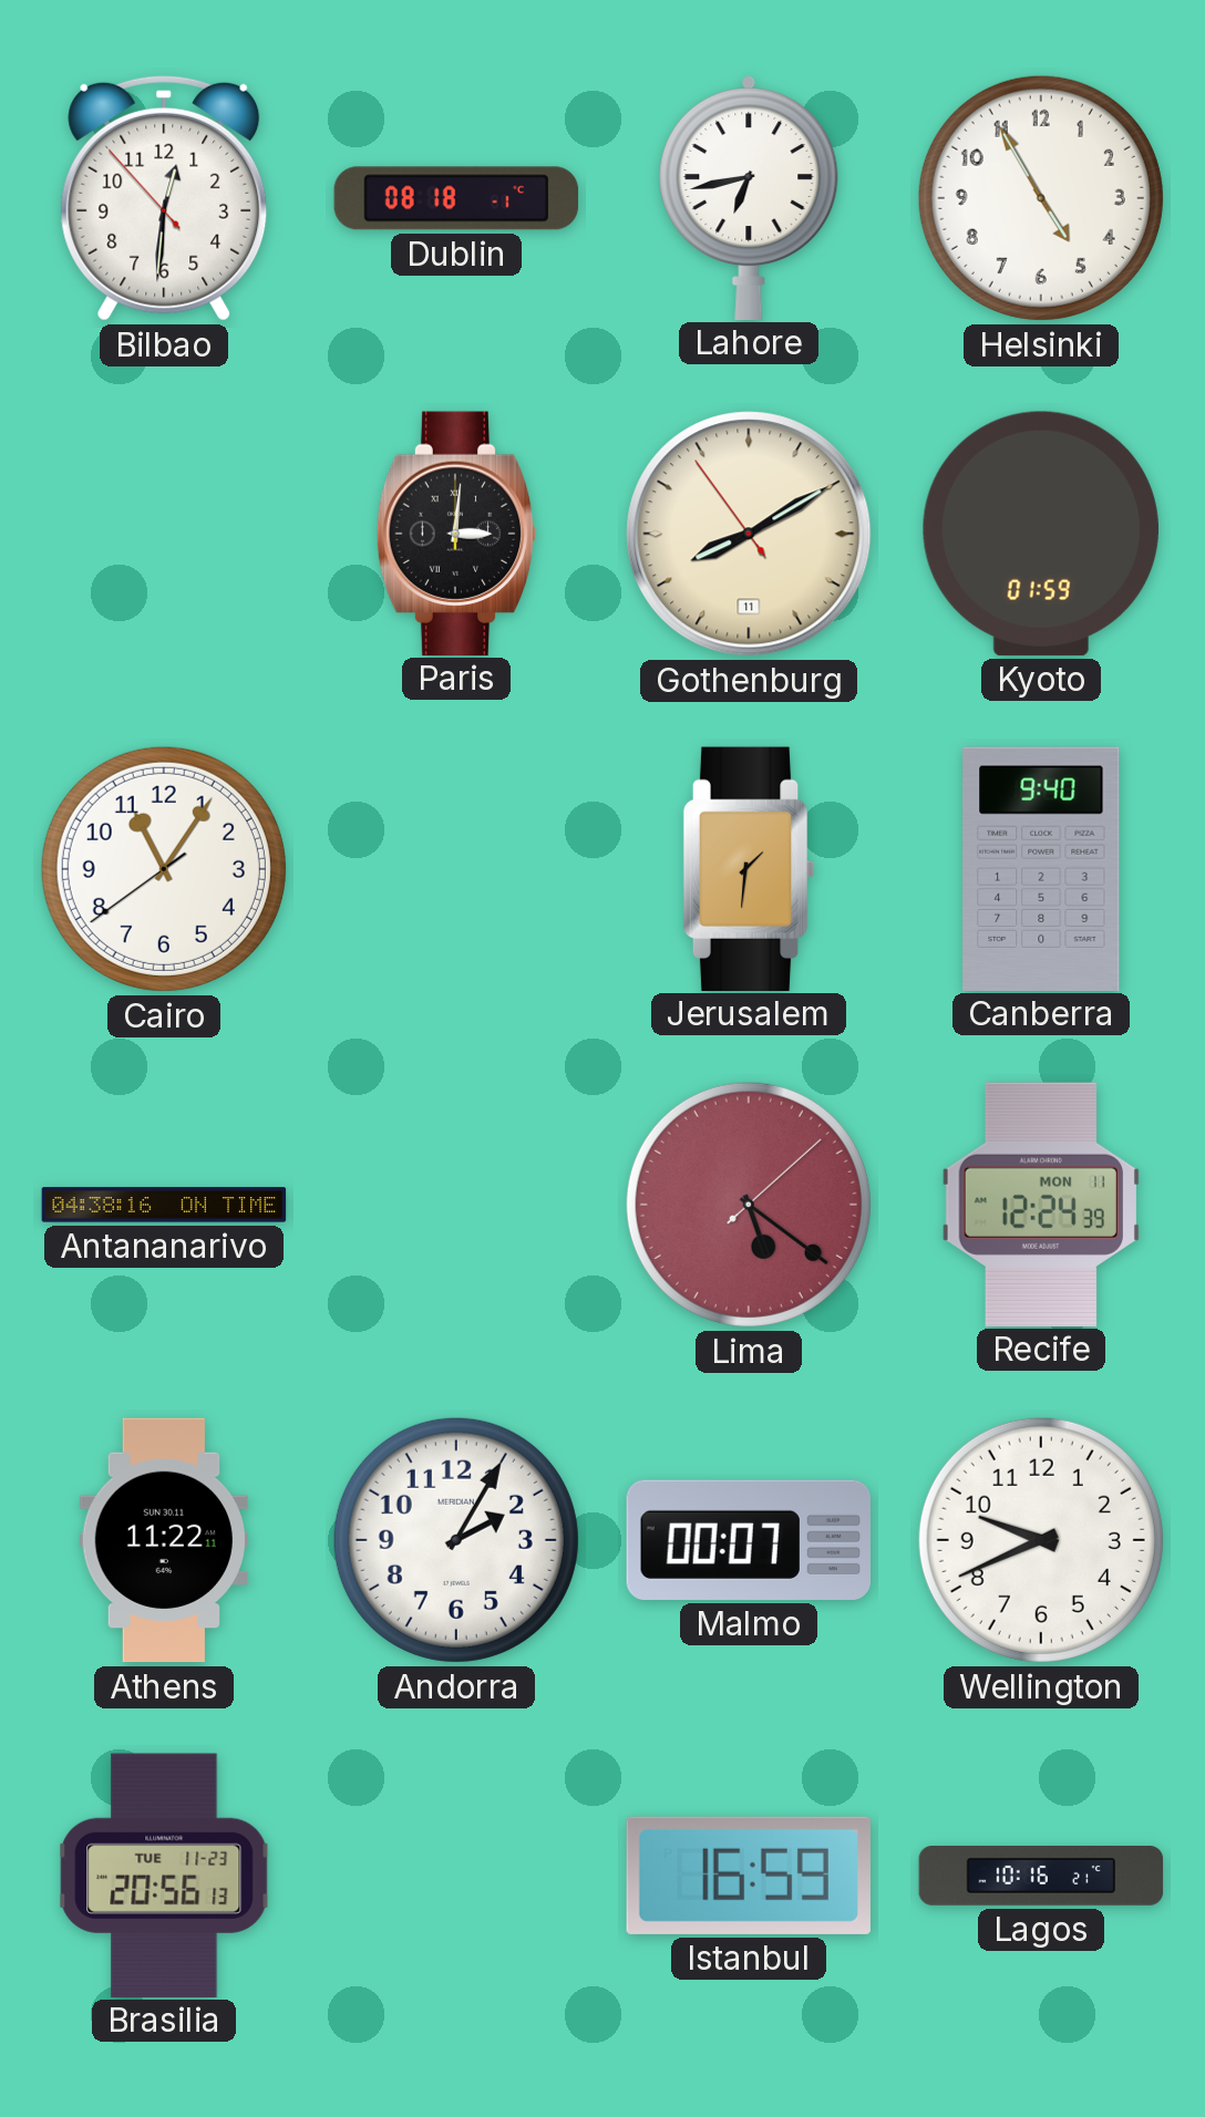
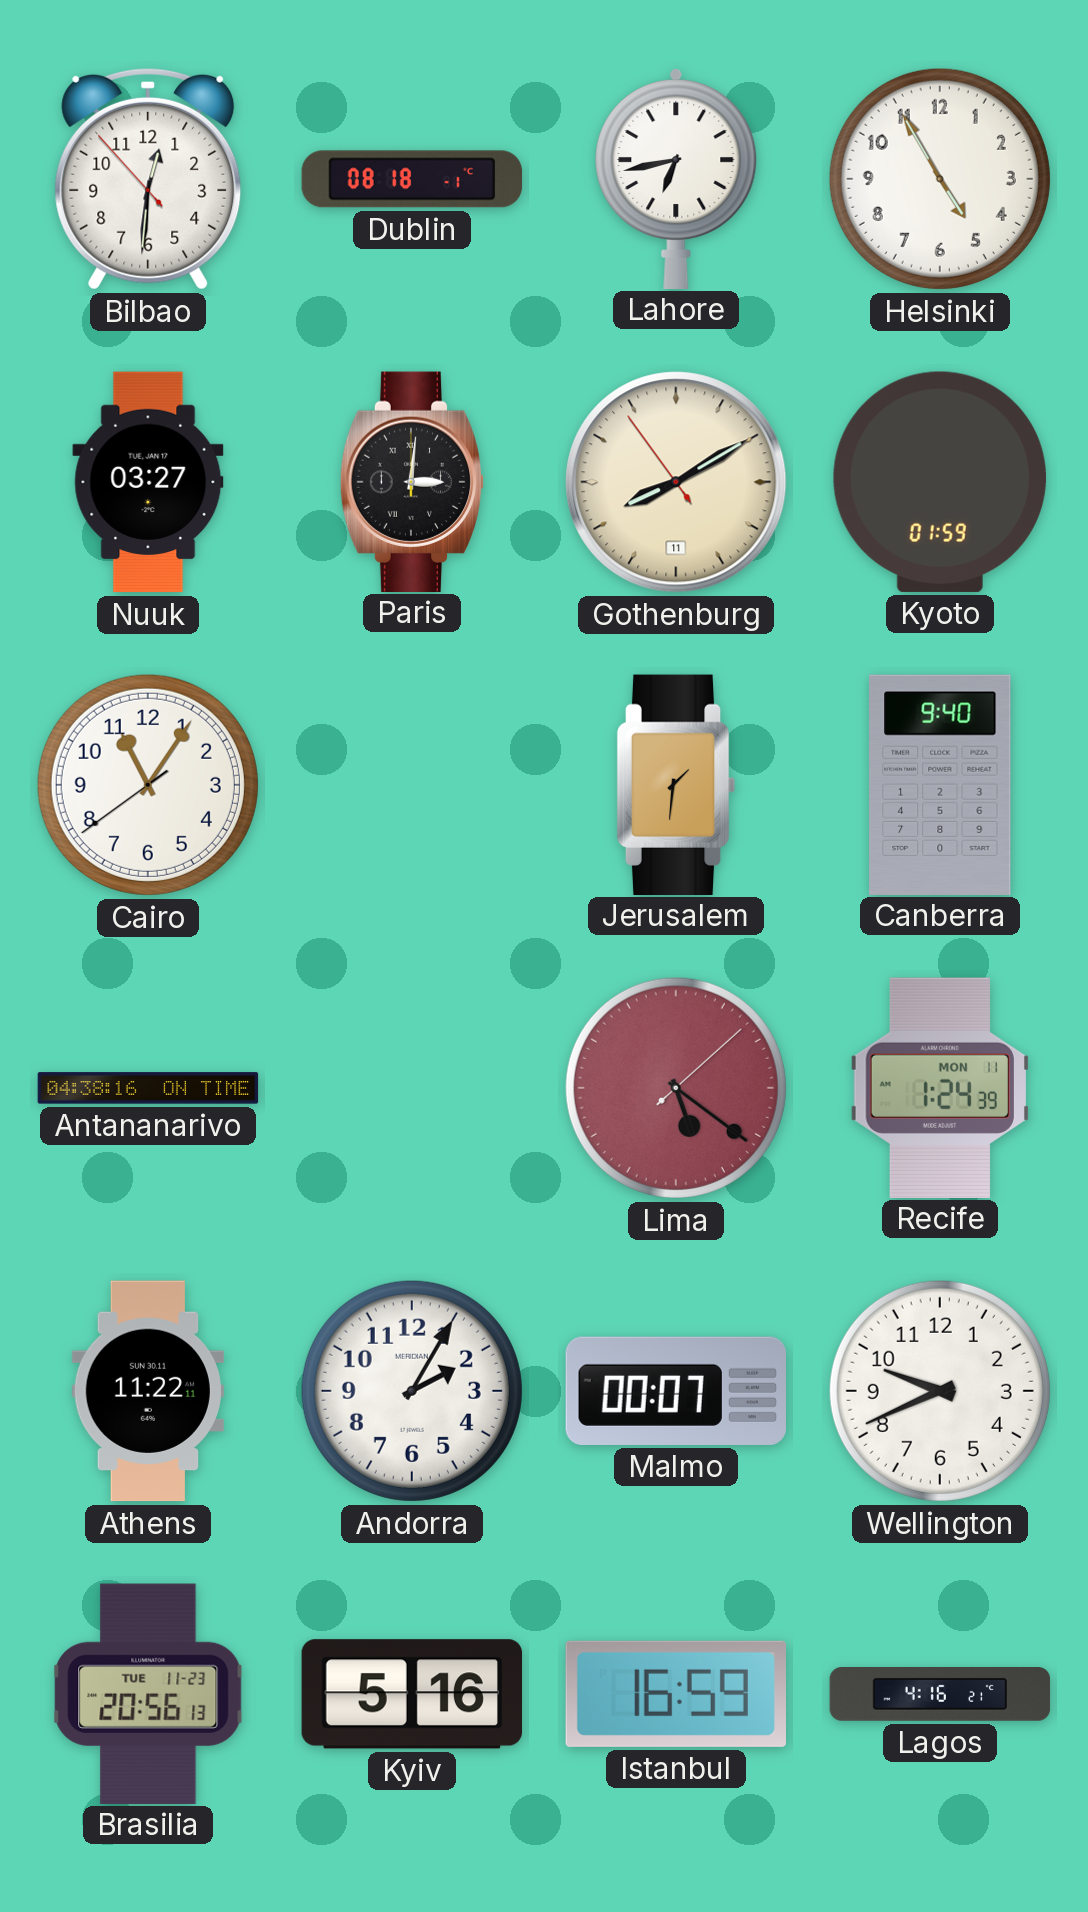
Nuuk: none -> 03:27
Recife: 12:24 -> 1:24
Kyiv: none -> 5:16
Lagos: 10:16 -> 4:16
